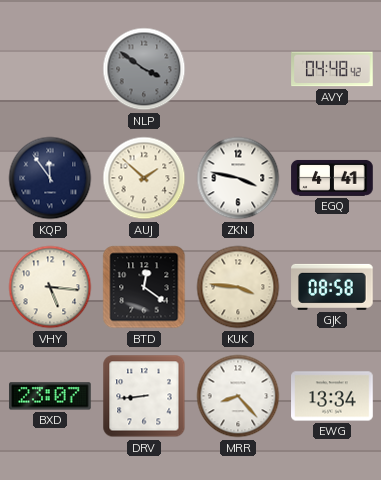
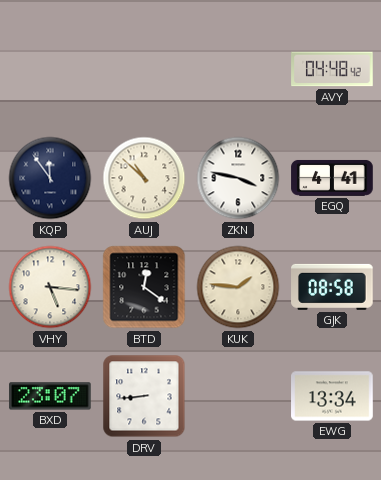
NLP: 3:51 -> none
AUJ: 1:52 -> 10:52
KUK: 3:46 -> 1:46
MRR: 8:23 -> none
